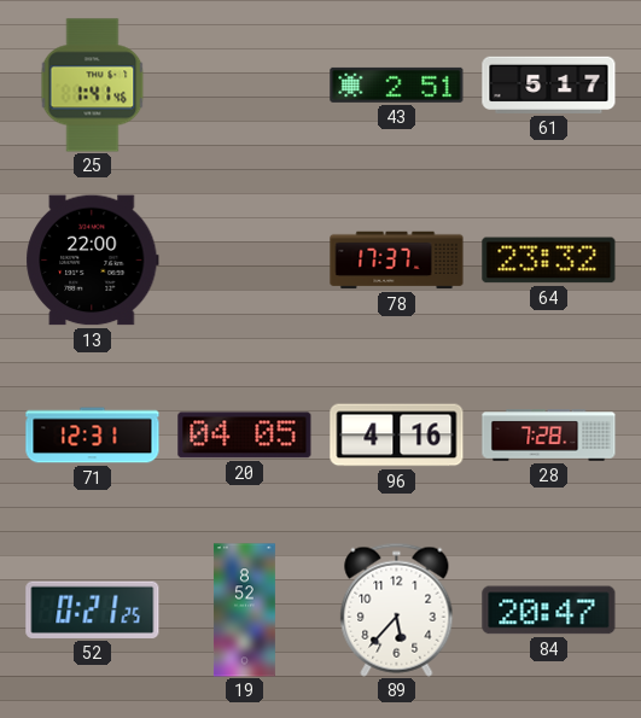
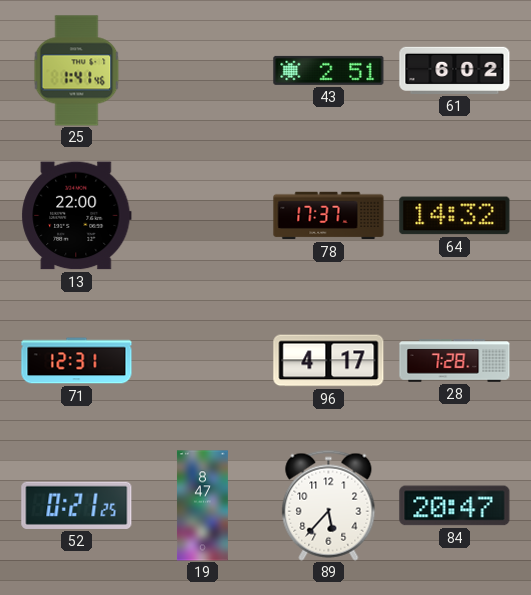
61: 5:17 -> 6:02
64: 23:32 -> 14:32
20: 04:05 -> none
96: 4:16 -> 4:17
19: 8:52 -> 8:47
